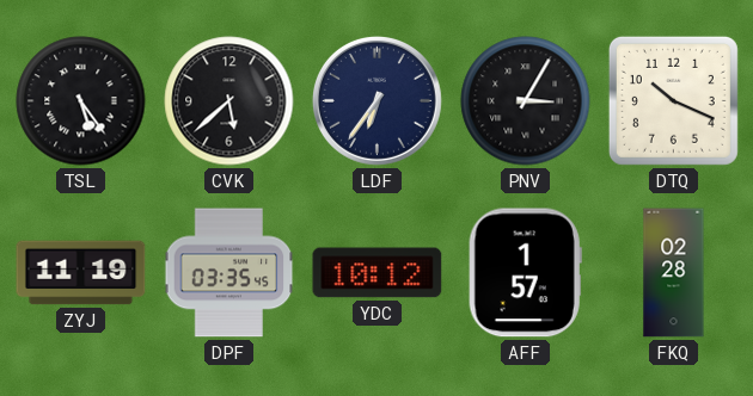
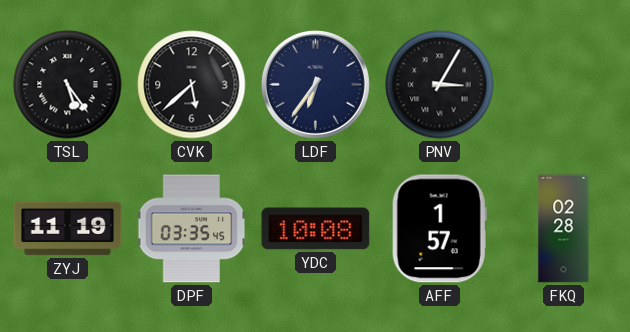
DTQ: 10:19 -> none
YDC: 10:12 -> 10:08
